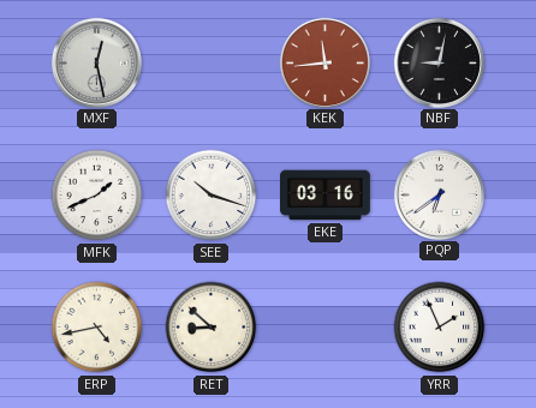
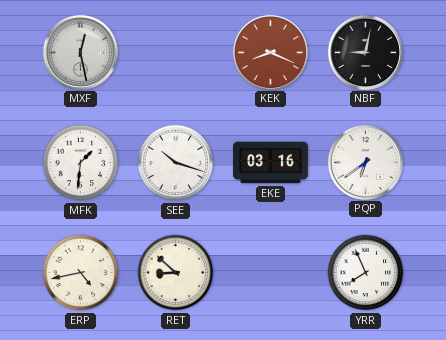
KEK: 11:44 -> 8:19
MFK: 1:41 -> 1:31
YRR: 1:56 -> 7:56
